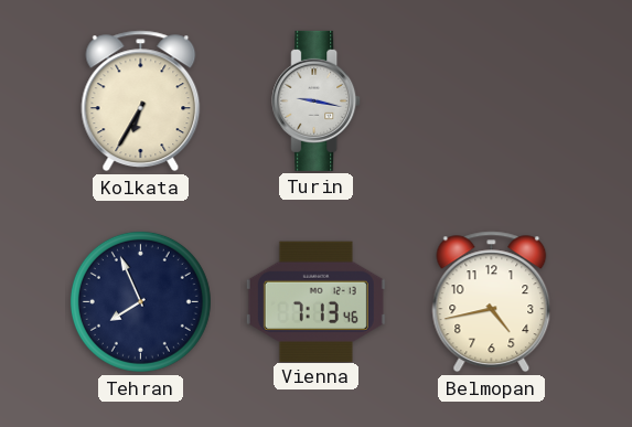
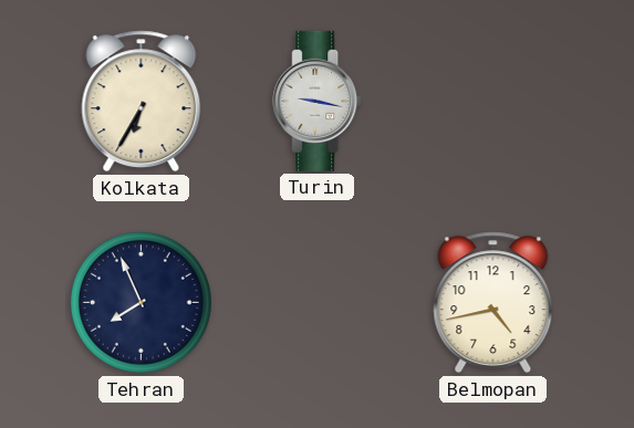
Vienna: 7:13 -> none
